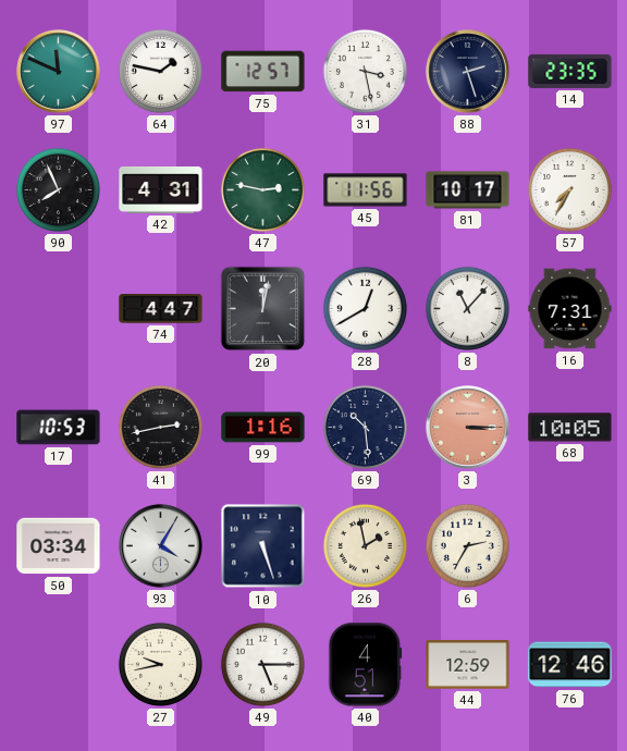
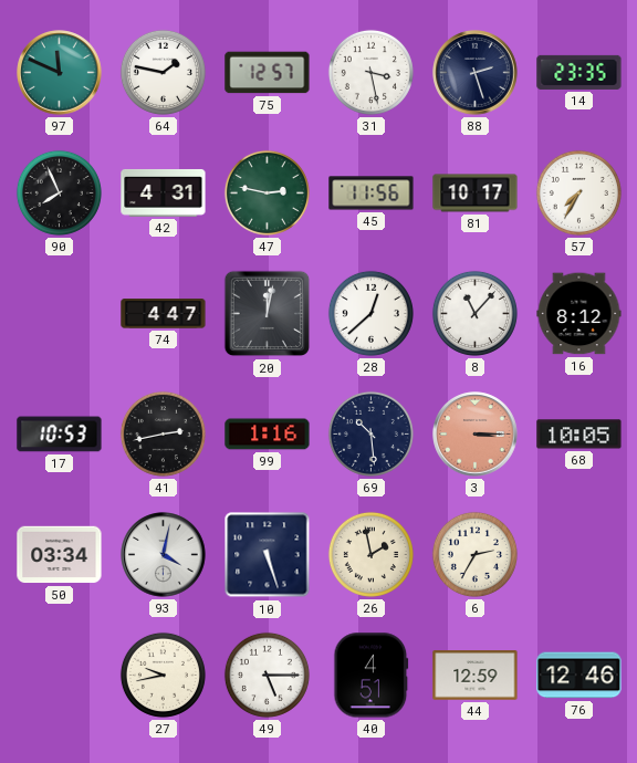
28: 12:40 -> 12:38
16: 7:31 -> 8:12
93: 4:05 -> 4:02
